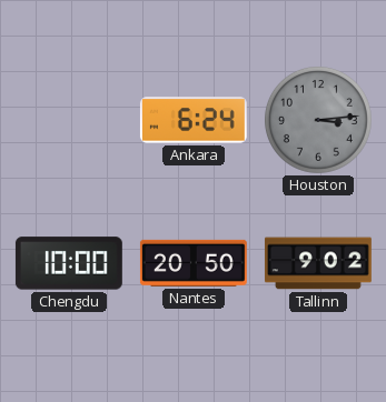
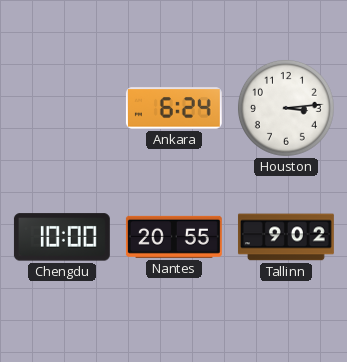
Houston dial: grey -> white
Nantes: 20:50 -> 20:55
